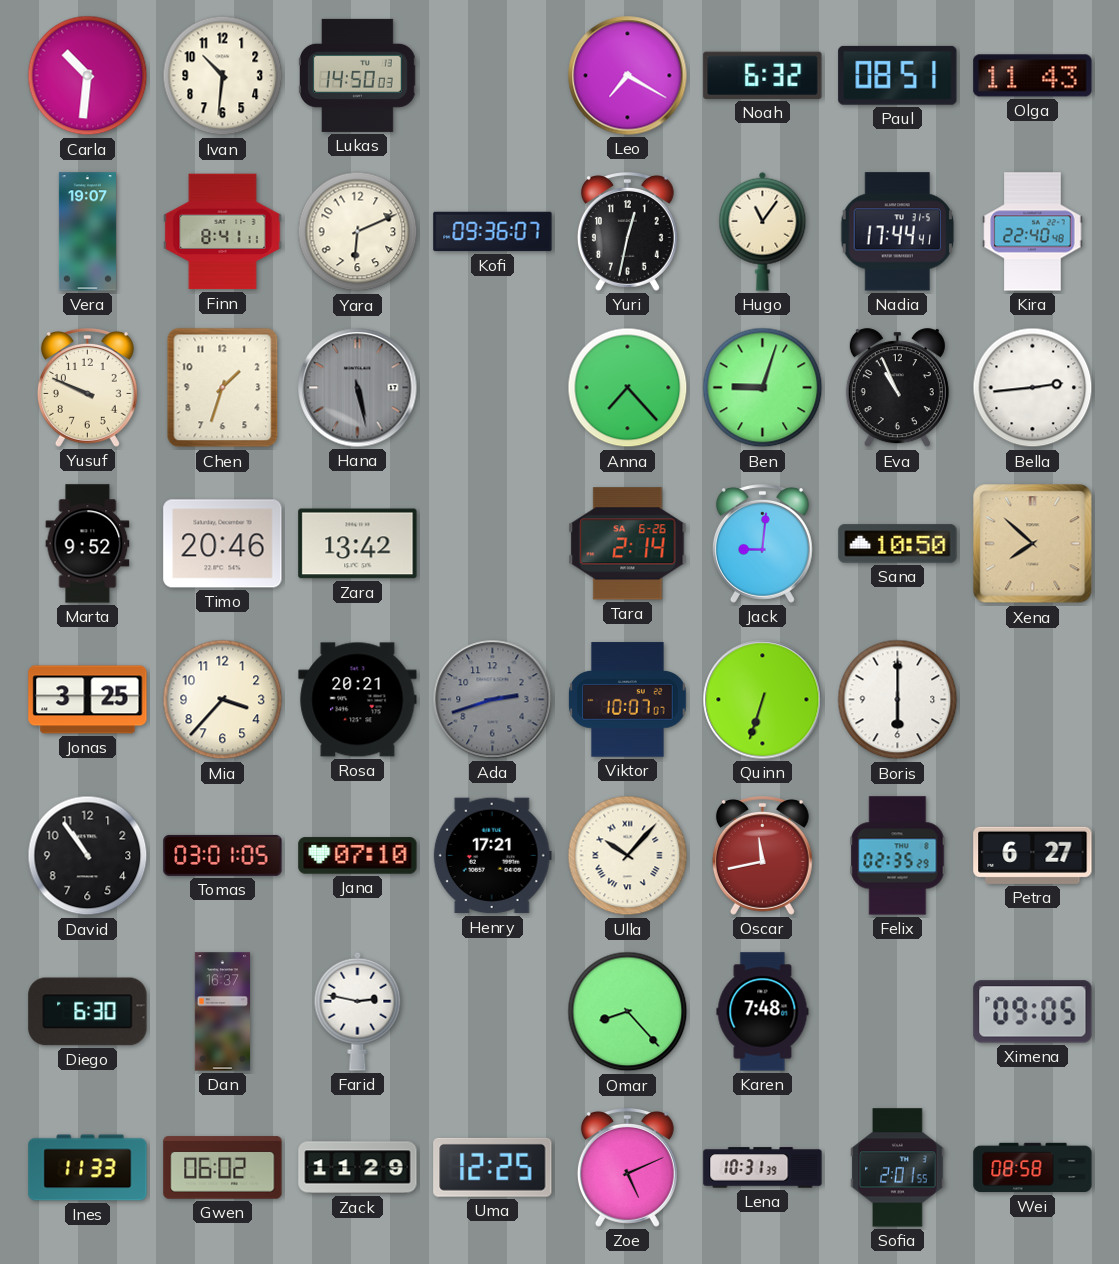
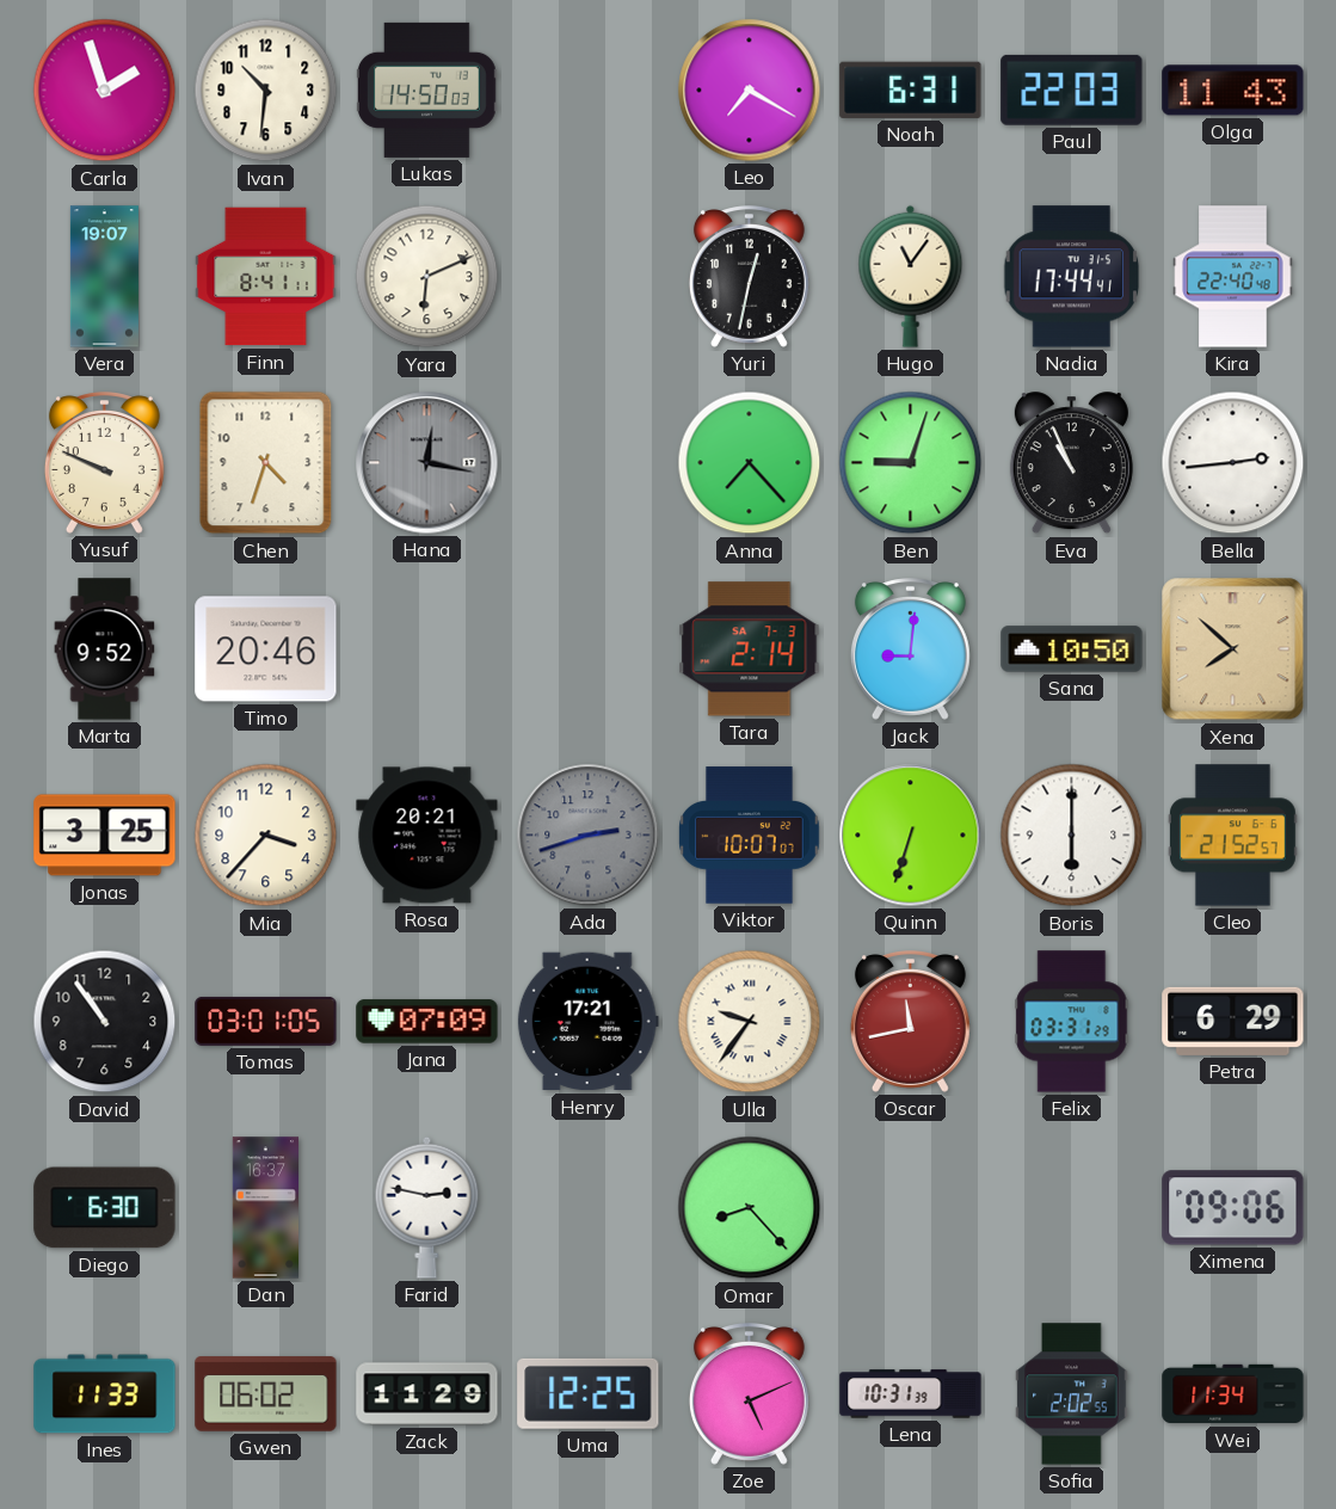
Carla: 10:31 -> 1:57
Noah: 6:32 -> 6:31
Paul: 08:51 -> 22:03
Kofi: 09:36 -> none
Chen: 1:33 -> 4:33
Hana: 5:28 -> 12:17
Zara: 13:42 -> none
Tara date: SA 6-26 -> SA 7-3
Cleo: none -> 21:52
Jana: 07:10 -> 07:09
Ulla: 10:07 -> 9:36
Felix: 02:35 -> 03:31
Petra: 6:27 -> 6:29
Karen: 7:48 -> none
Ximena: 09:05 -> 09:06
Sofia: 2:01 -> 2:02
Wei: 08:58 -> 11:34
